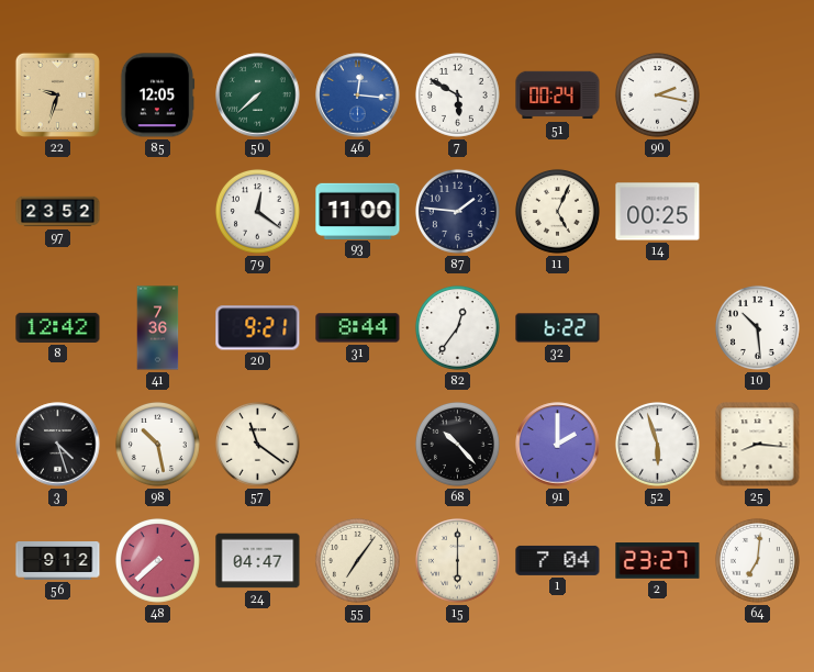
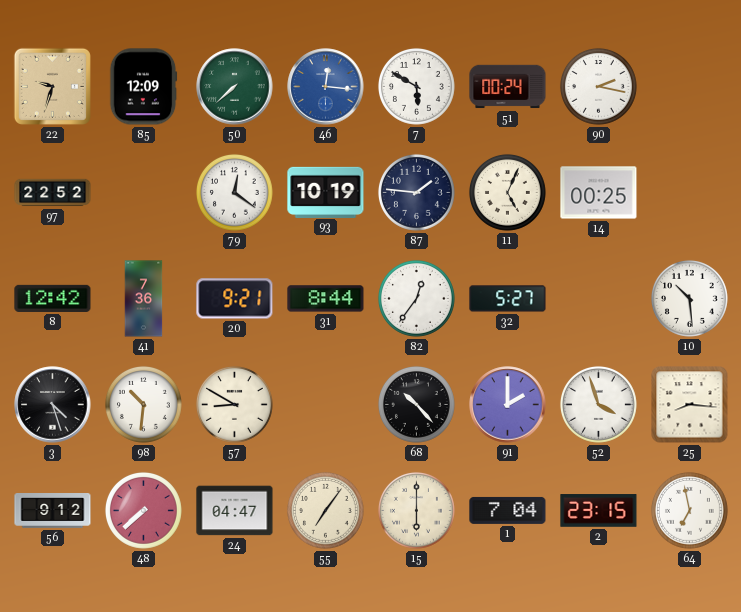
85: 12:05 -> 12:09
97: 23:52 -> 22:52
93: 11:00 -> 10:19
32: 6:22 -> 5:27
98: 10:28 -> 10:31
57: 11:21 -> 8:50
52: 5:57 -> 3:57
2: 23:27 -> 23:15
64: 7:01 -> 6:58
